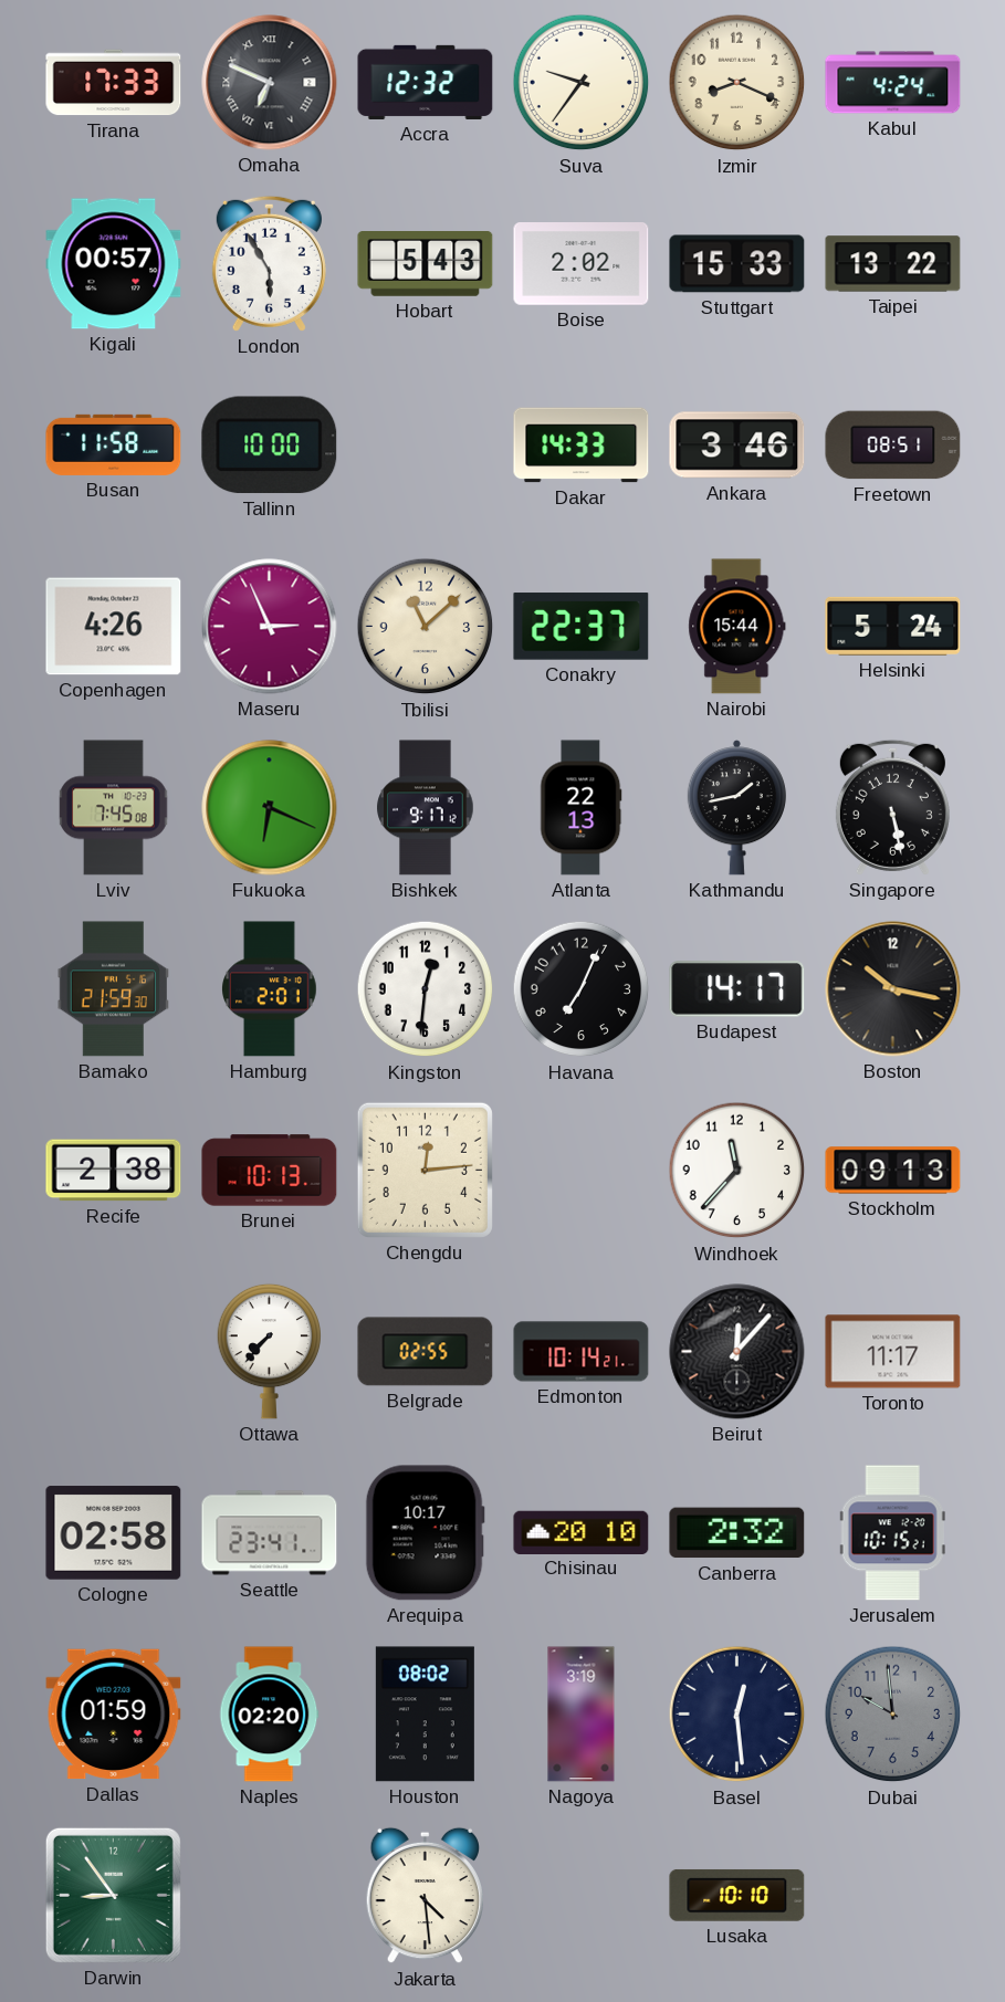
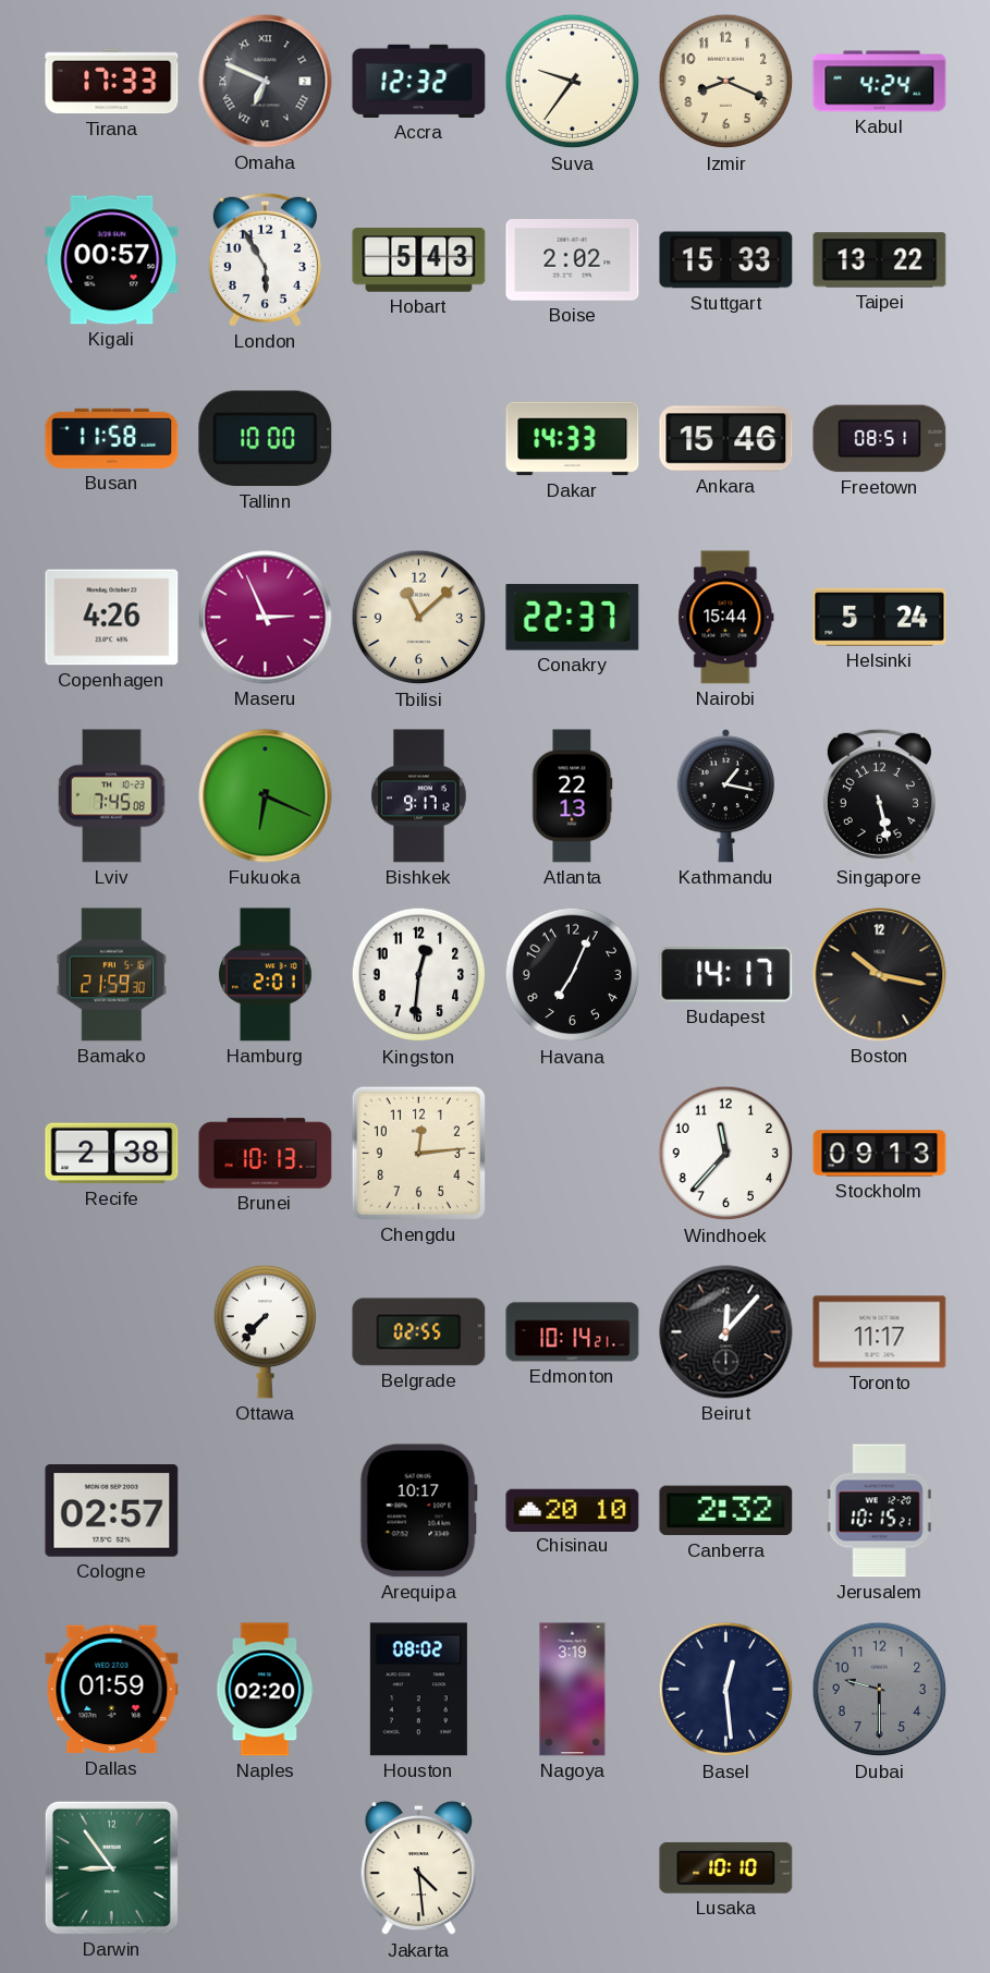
Ankara: 3:46 -> 15:46
Kathmandu: 1:43 -> 1:17
Cologne: 02:58 -> 02:57
Seattle: 23:41 -> none
Dubai: 9:59 -> 9:30
